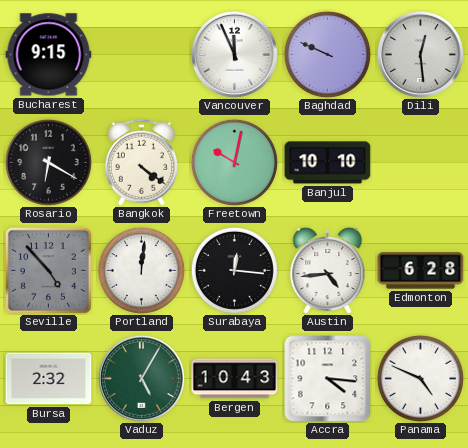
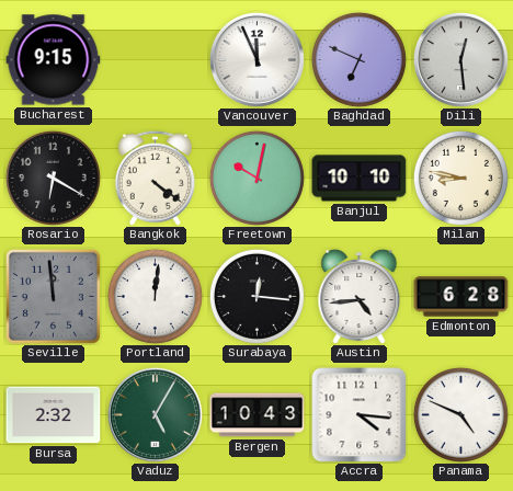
Baghdad: 9:49 -> 6:49
Milan: none -> 8:47
Seville: 4:53 -> 11:59
